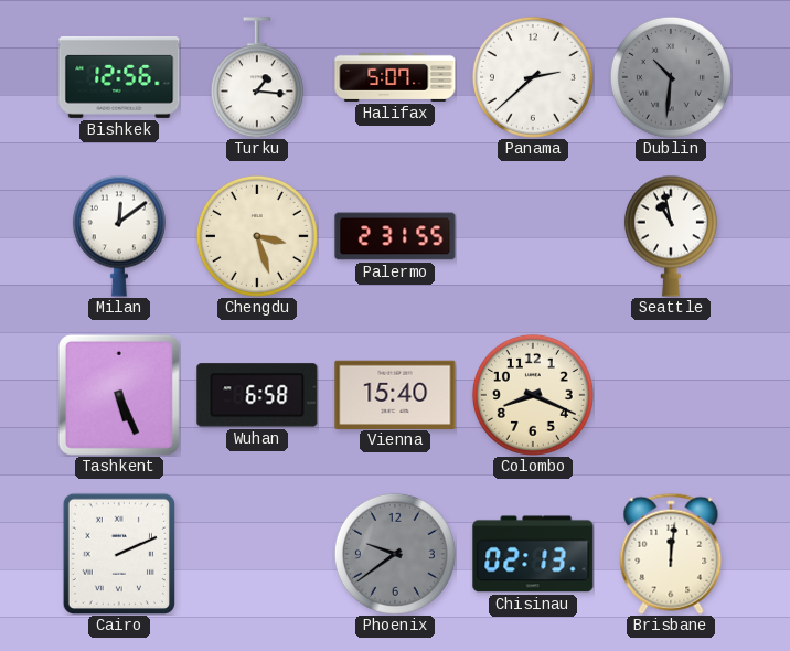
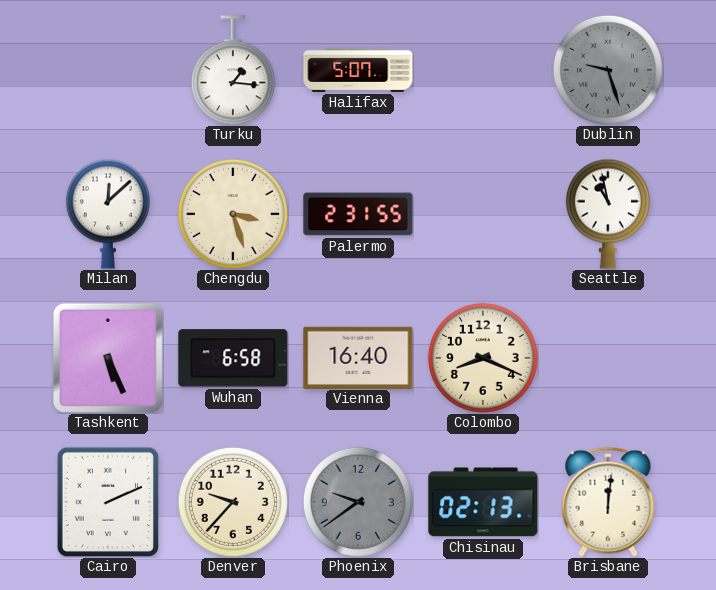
Bishkek: 12:56 -> none
Panama: 2:38 -> none
Dublin: 10:31 -> 9:27
Milan: 12:09 -> 12:08
Vienna: 15:40 -> 16:40
Denver: none -> 9:37
